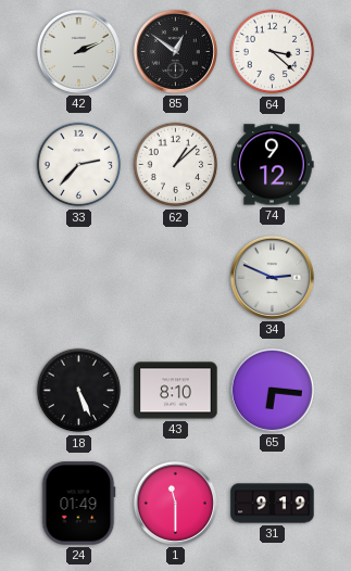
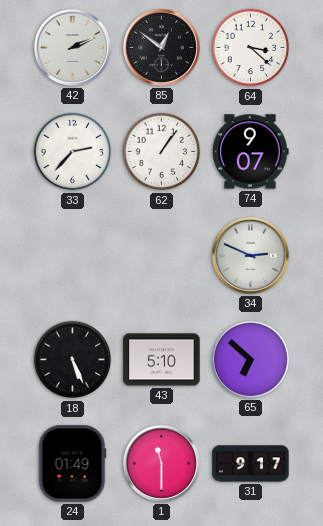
62: 1:08 -> 1:06
74: 9:12 -> 9:07
43: 8:10 -> 5:10
65: 6:16 -> 6:52
31: 9:19 -> 9:17
